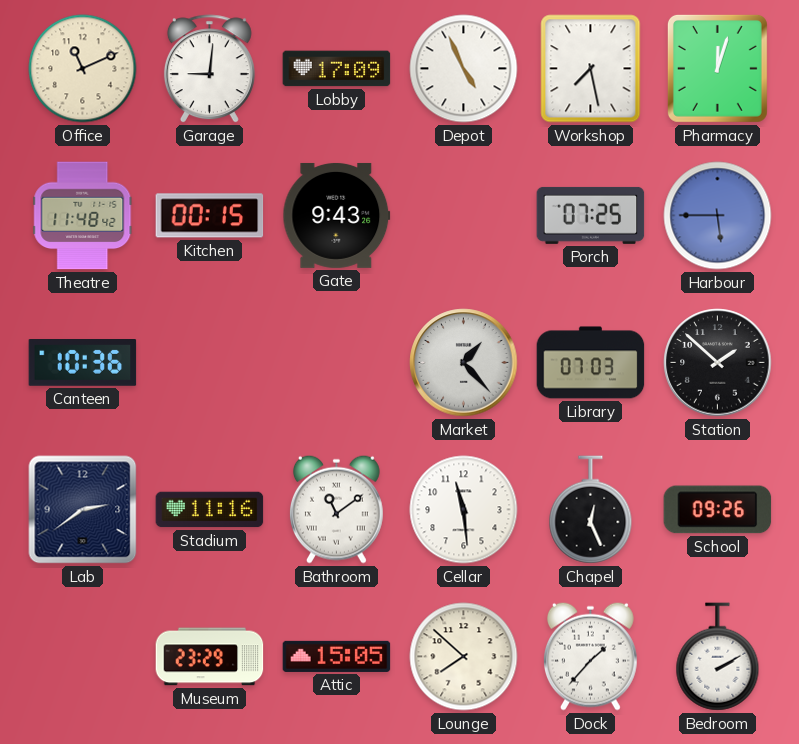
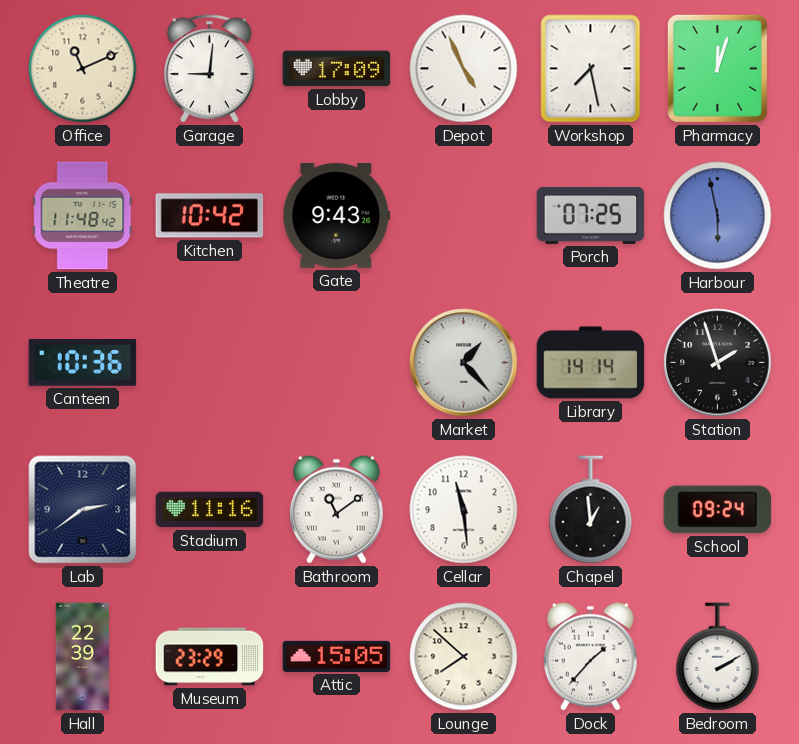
Kitchen: 00:15 -> 10:42
Harbour: 5:45 -> 5:58
Library: 07:03 -> 14:14
Station: 1:52 -> 1:57
Chapel: 12:26 -> 12:59
School: 09:26 -> 09:24
Hall: none -> 22:39
